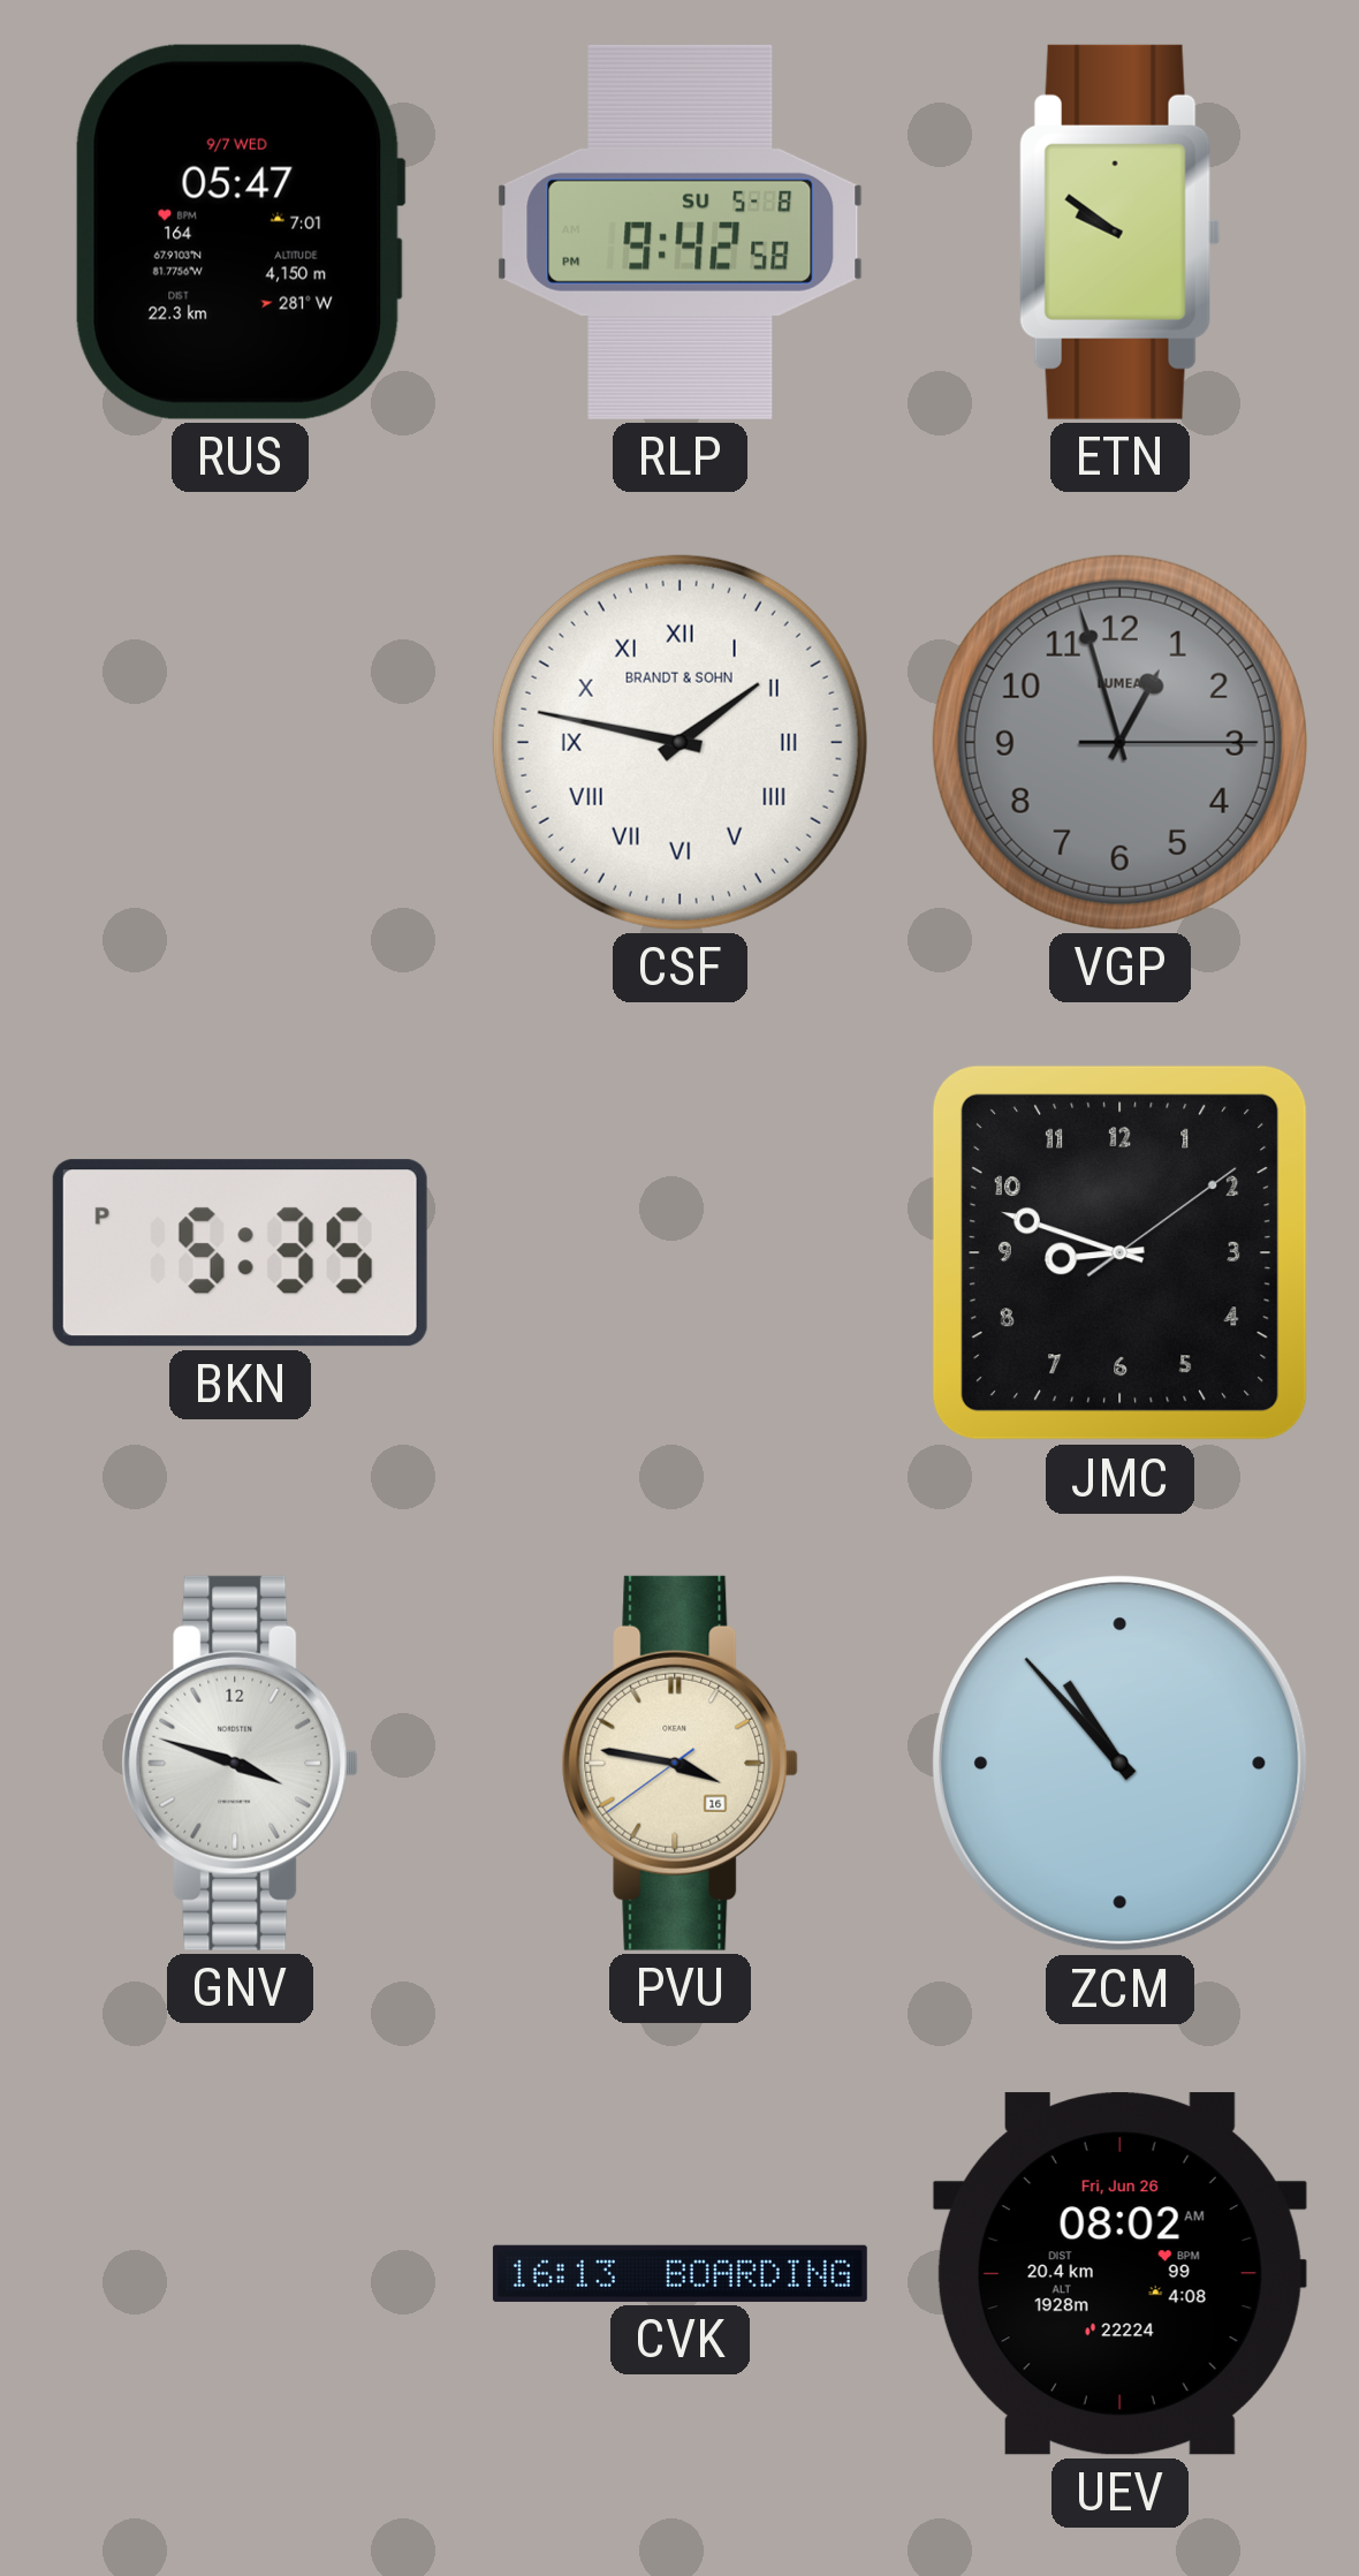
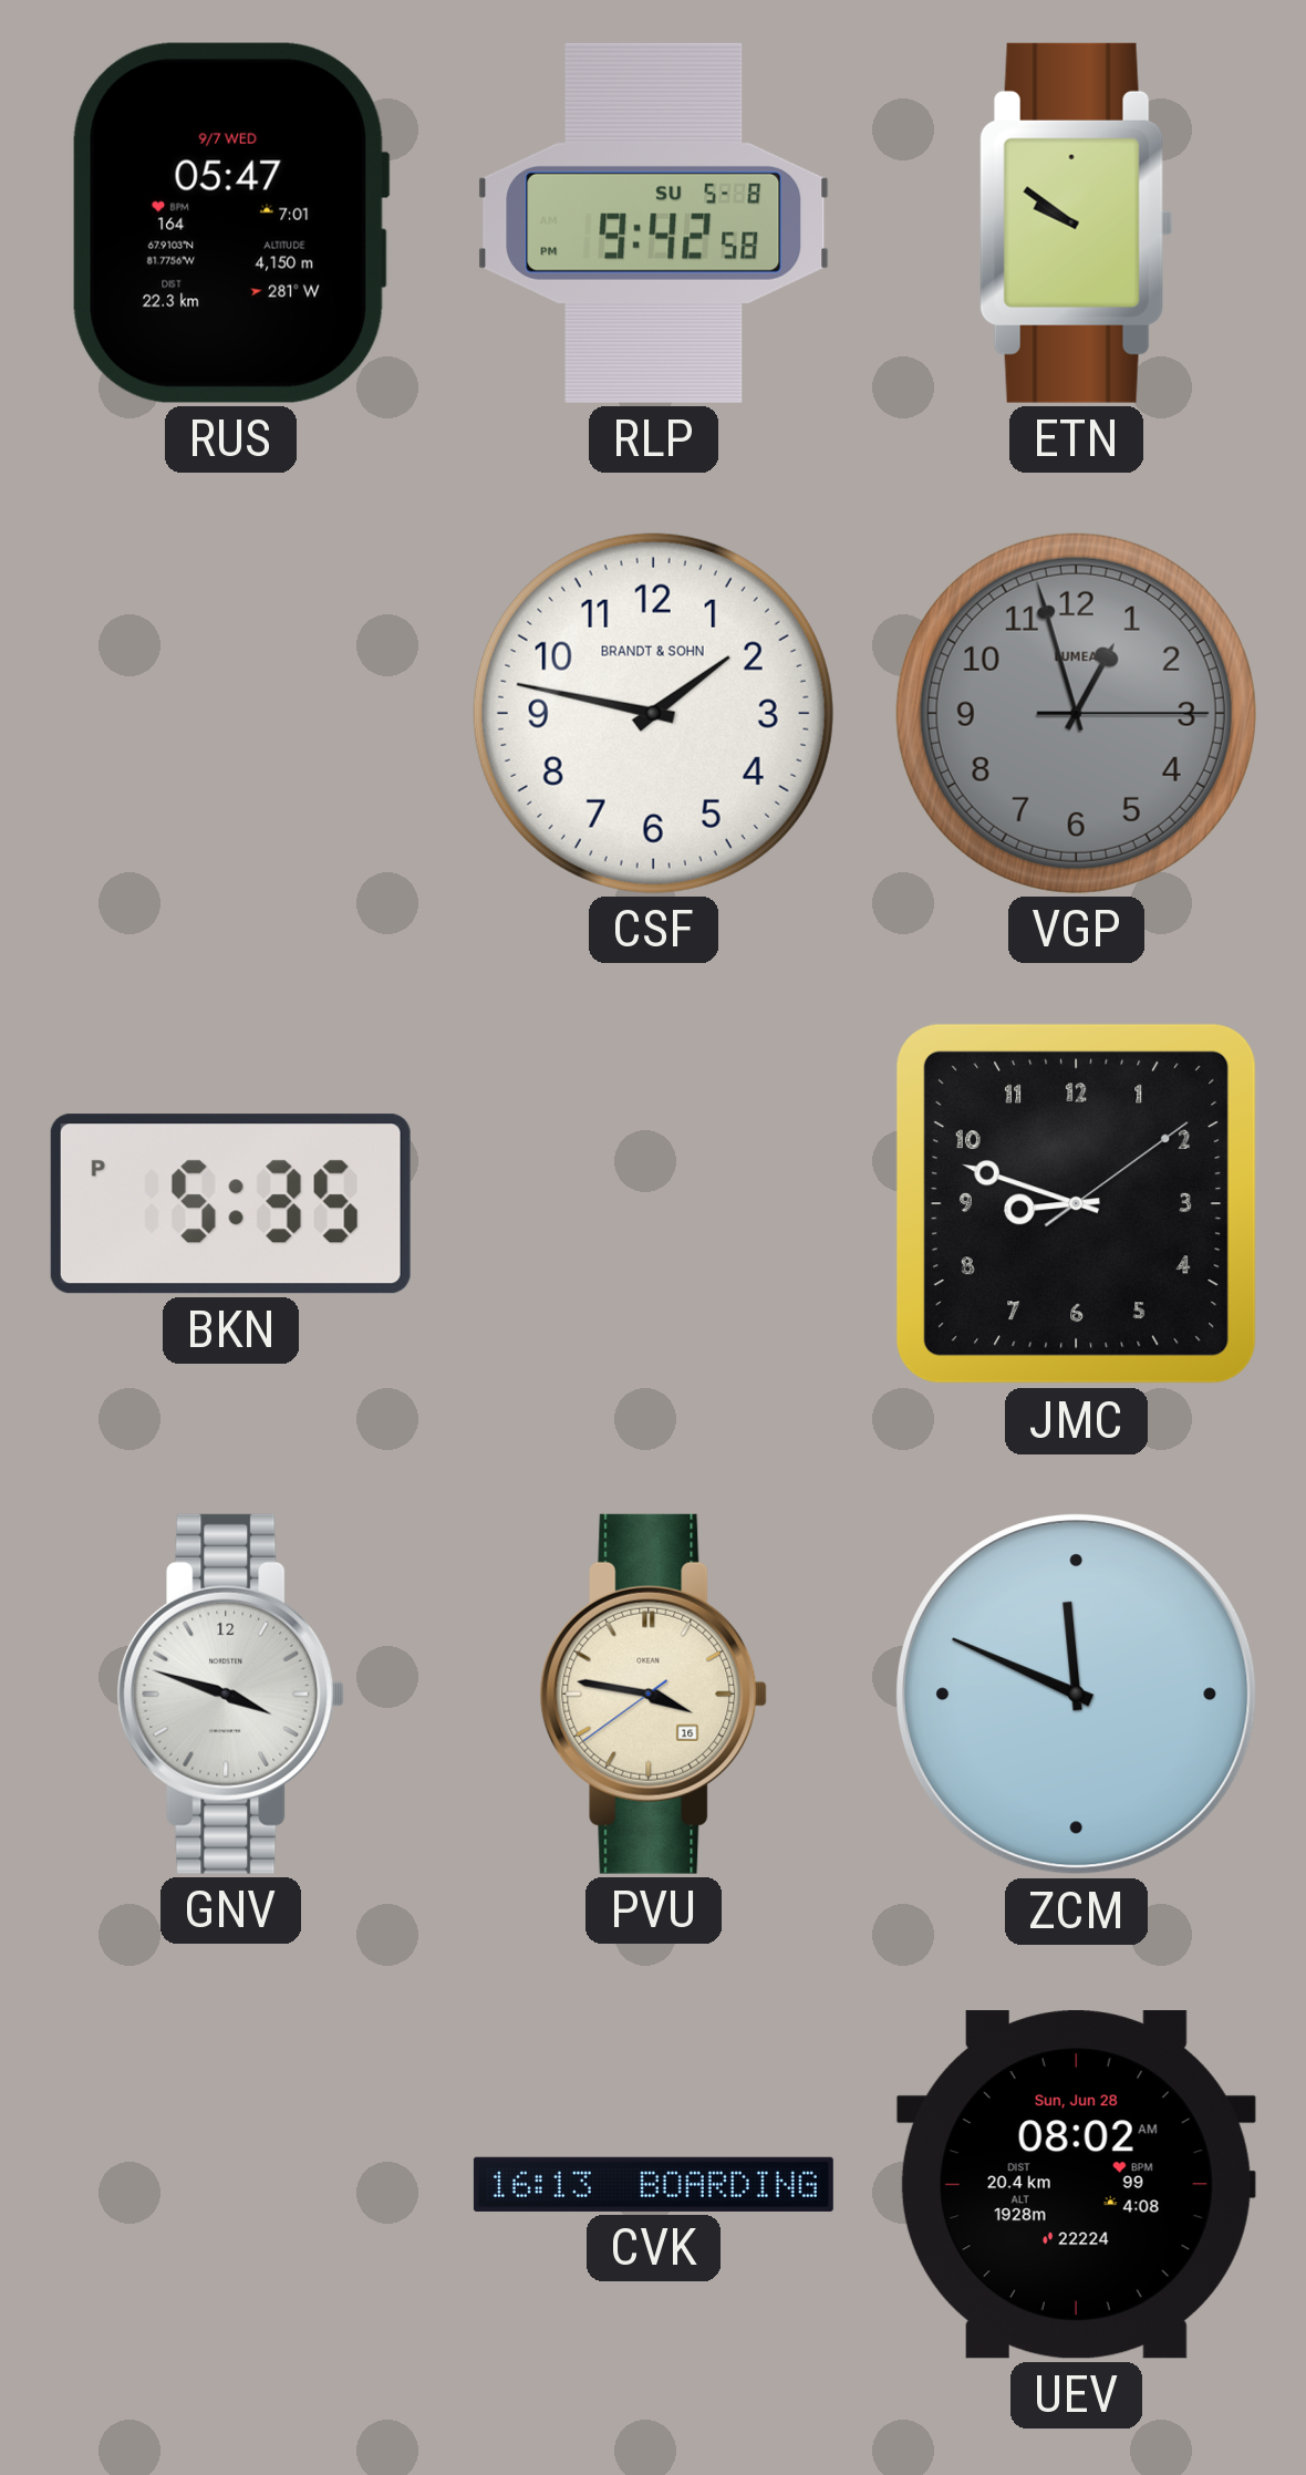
CSF numerals: Roman -> Arabic
ZCM: 10:53 -> 11:49
UEV date: Fri, Jun 26 -> Sun, Jun 28
